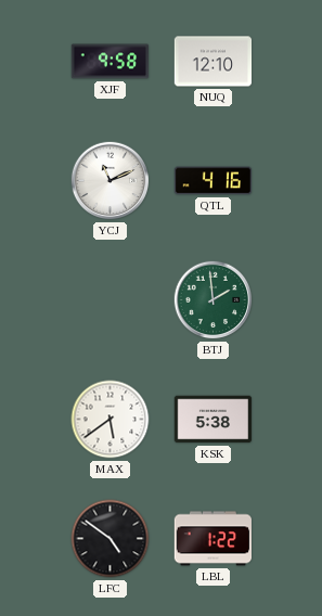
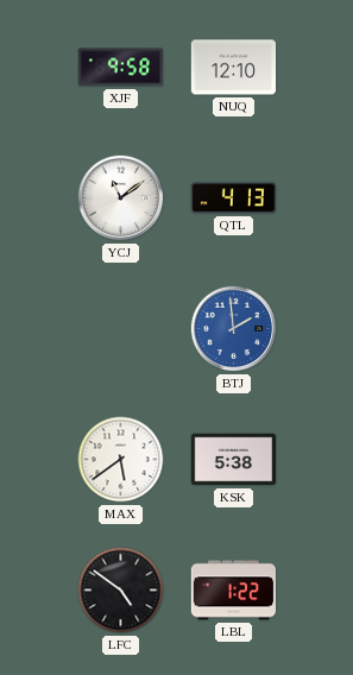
YCJ: 11:11 -> 11:09
QTL: 4:16 -> 4:13
BTJ dial: green -> blue
